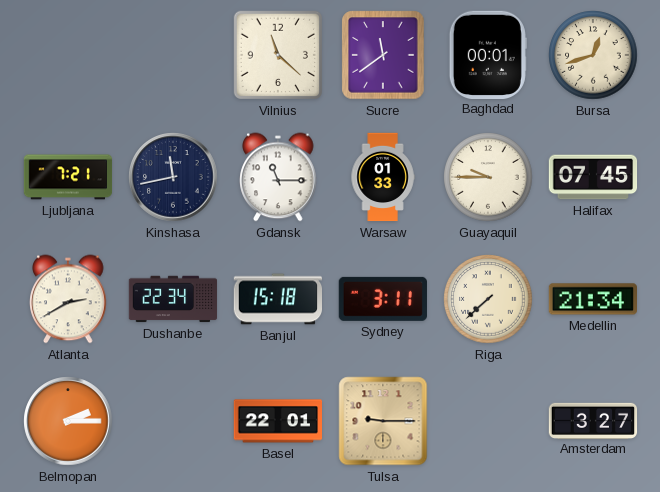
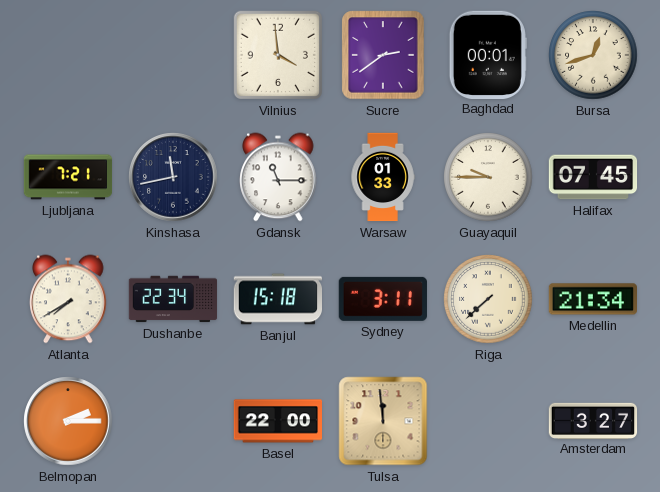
Vilnius: 11:22 -> 3:59
Sucre: 11:39 -> 2:39
Atlanta: 2:40 -> 7:40
Basel: 22:01 -> 22:00
Tulsa: 9:15 -> 11:59
